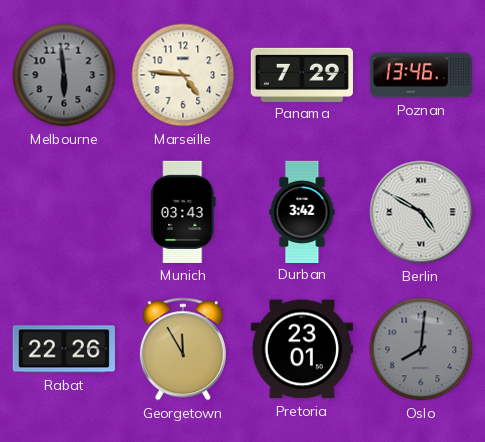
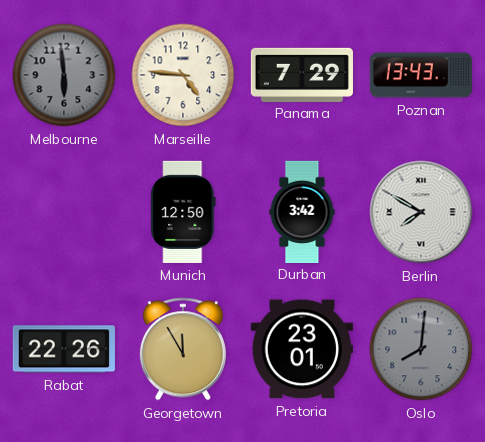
Poznan: 13:46 -> 13:43
Munich: 03:43 -> 12:50
Berlin: 4:50 -> 7:50
